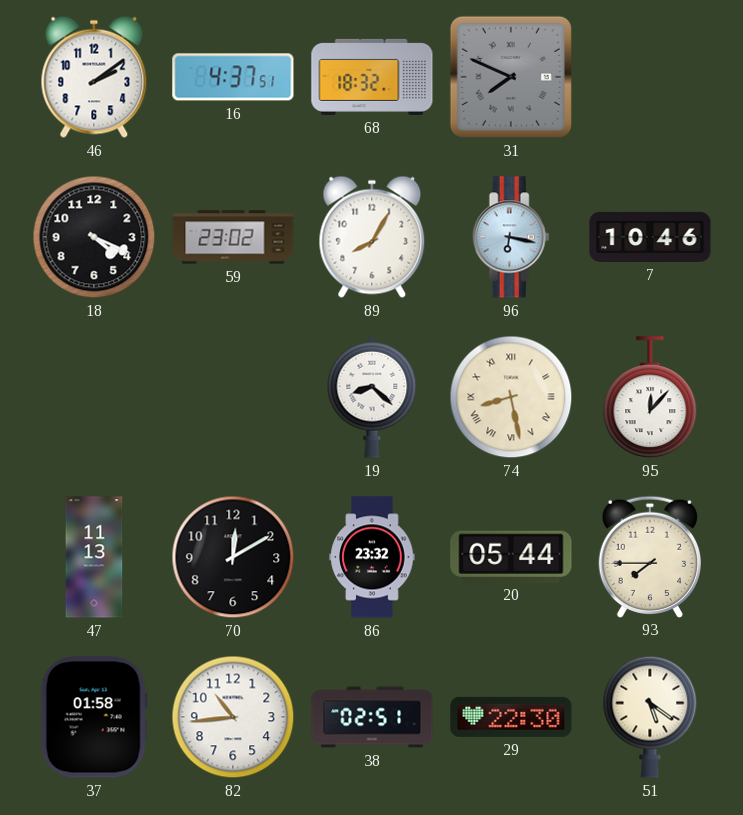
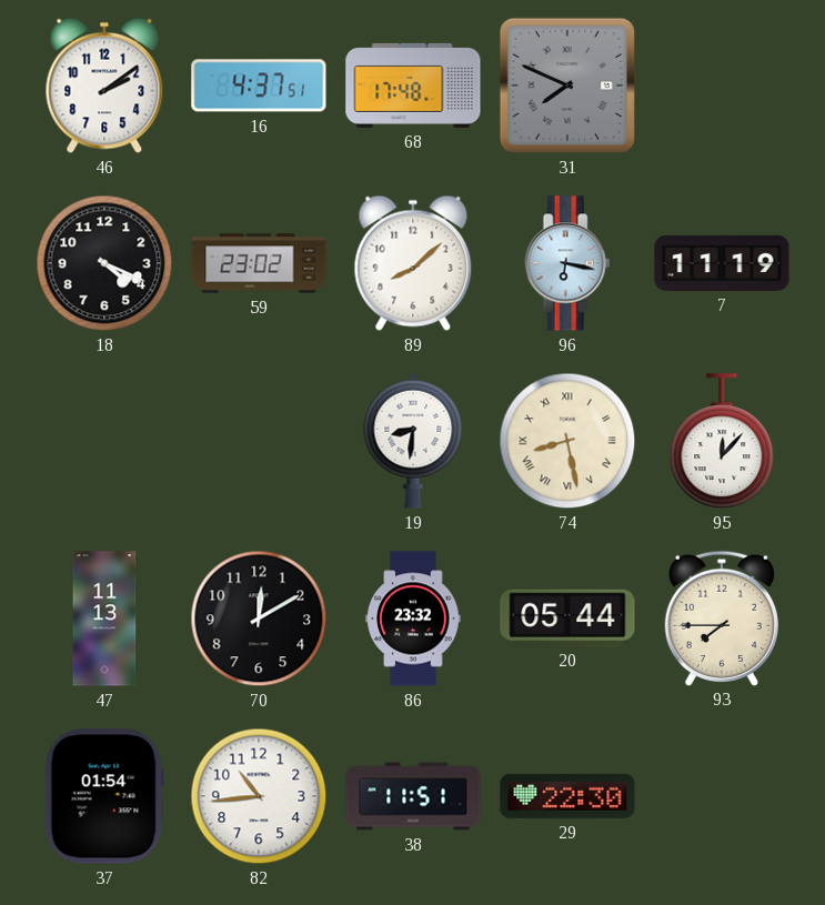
68: 18:32 -> 17:48
89: 8:05 -> 8:08
7: 10:46 -> 11:19
19: 8:22 -> 8:31
37: 01:58 -> 01:54
38: 02:51 -> 11:51
51: 5:21 -> none
